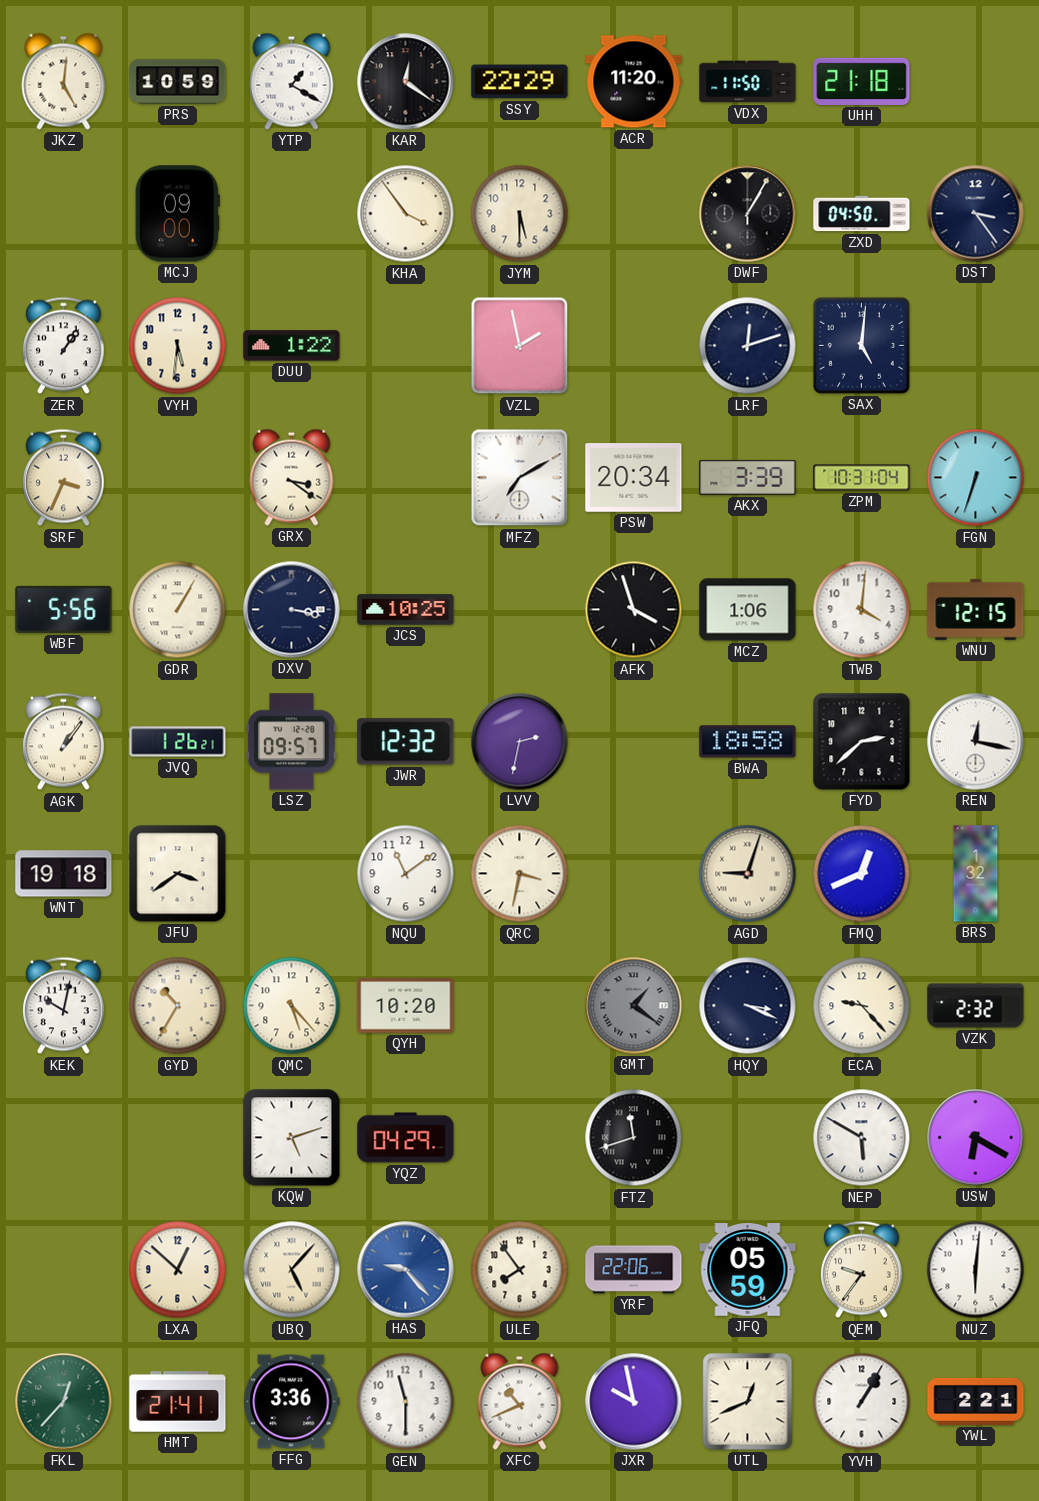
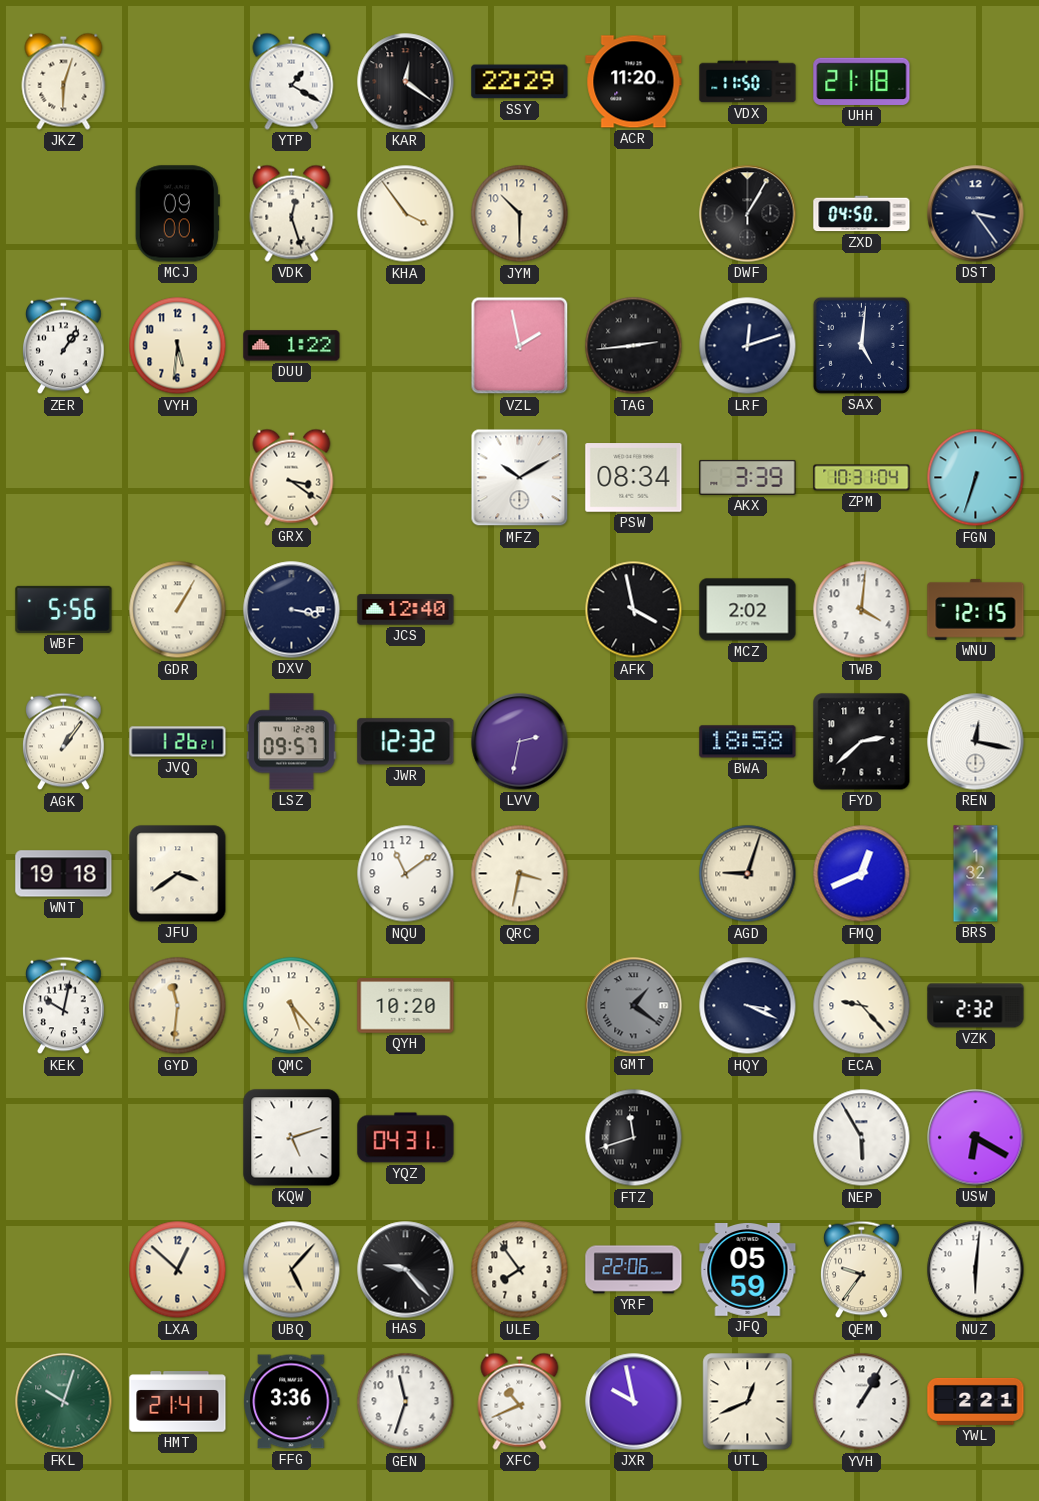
JKZ: 5:01 -> 6:03
PRS: 10:59 -> none
VDK: none -> 12:27
JYM: 5:30 -> 10:30
TAG: none -> 2:44
SRF: 3:34 -> none
MFZ: 7:10 -> 10:10
PSW: 20:34 -> 08:34
JCS: 10:25 -> 12:40
AFK: 3:57 -> 3:58
MCZ: 1:06 -> 2:02
GYD: 10:35 -> 11:31
YQZ: 04:29 -> 04:31
NEP: 5:50 -> 5:55
HAS dial: blue -> black
FKL: 12:37 -> 10:03
GEN: 11:30 -> 11:33
